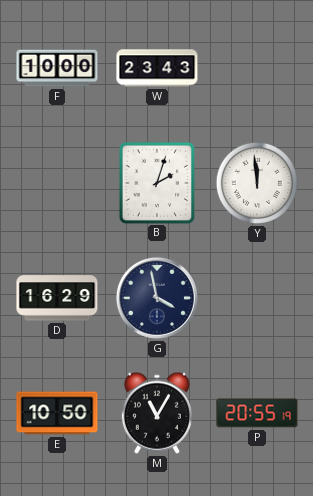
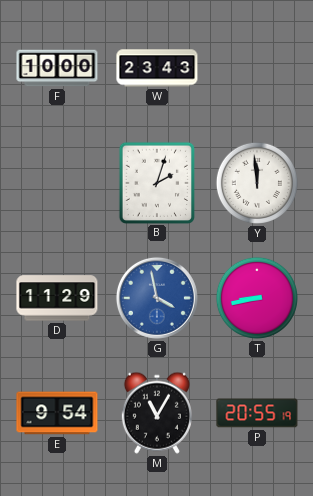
D: 16:29 -> 11:29
G dial: navy -> blue
T: none -> 8:43
E: 10:50 -> 9:54
